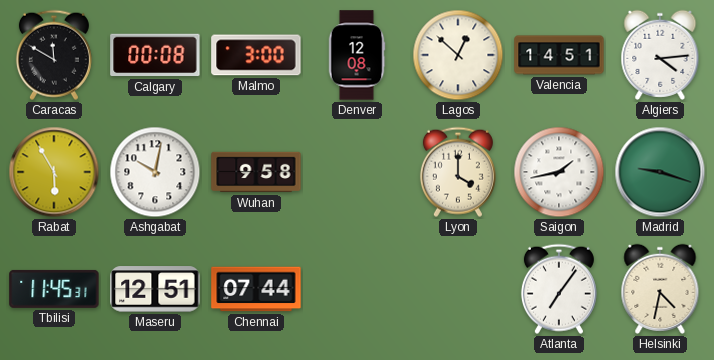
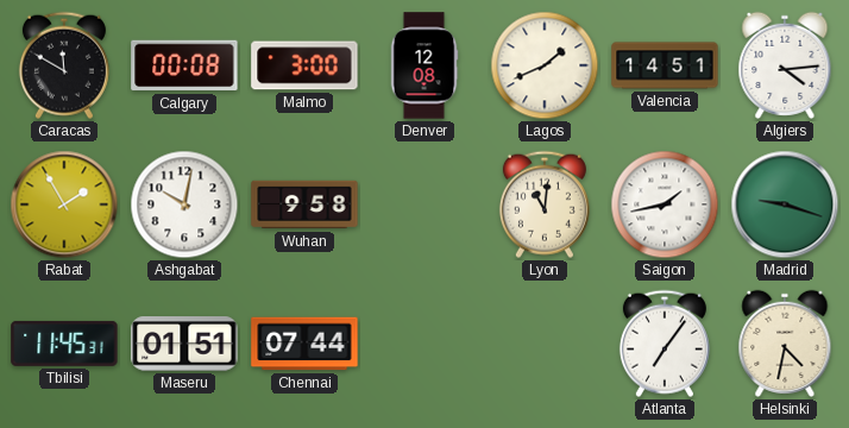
Lagos: 12:52 -> 1:41
Rabat: 5:55 -> 1:55
Lyon: 4:00 -> 11:01
Maseru: 12:51 -> 01:51
